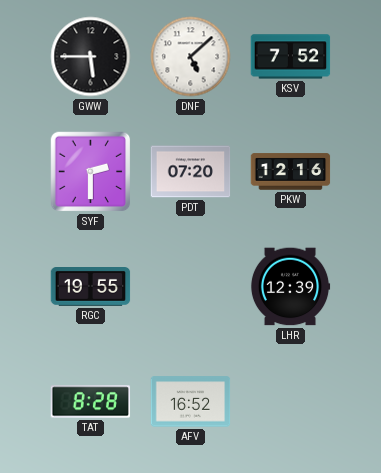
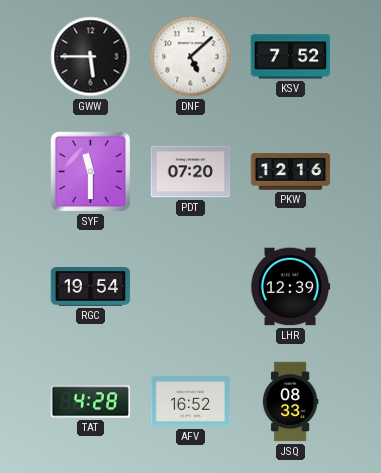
SYF: 2:30 -> 11:30
RGC: 19:55 -> 19:54
TAT: 8:28 -> 4:28
JSQ: none -> 08:33
